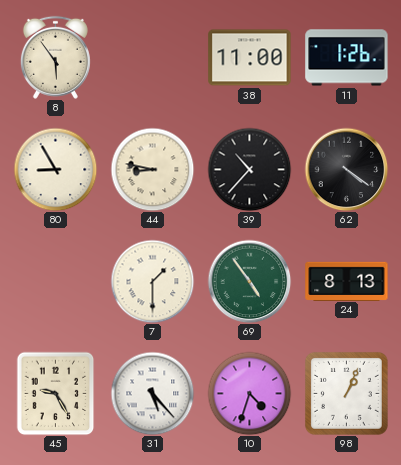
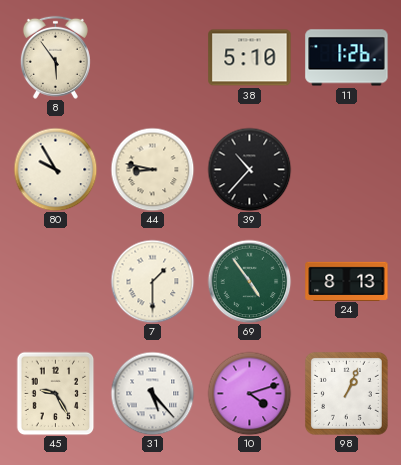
38: 11:00 -> 5:10
80: 8:55 -> 9:55
62: 4:21 -> none
10: 4:33 -> 4:12
